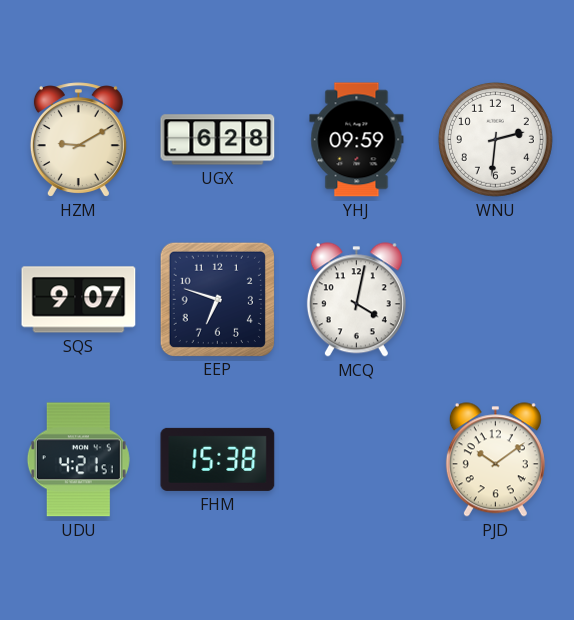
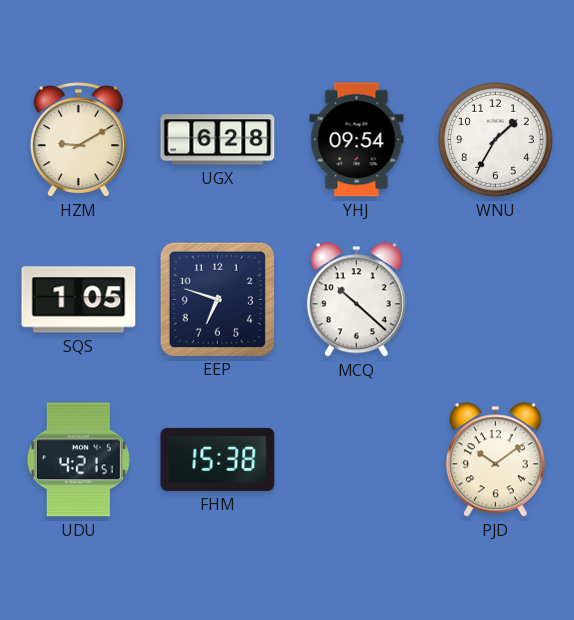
YHJ: 09:59 -> 09:54
WNU: 2:31 -> 1:35
SQS: 9:07 -> 1:05
MCQ: 4:02 -> 10:22
